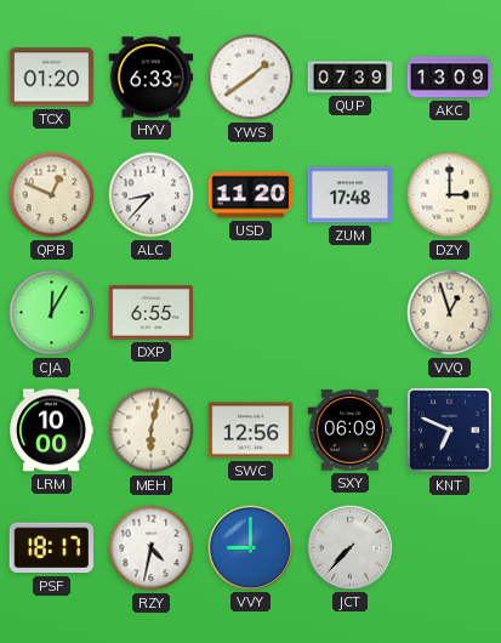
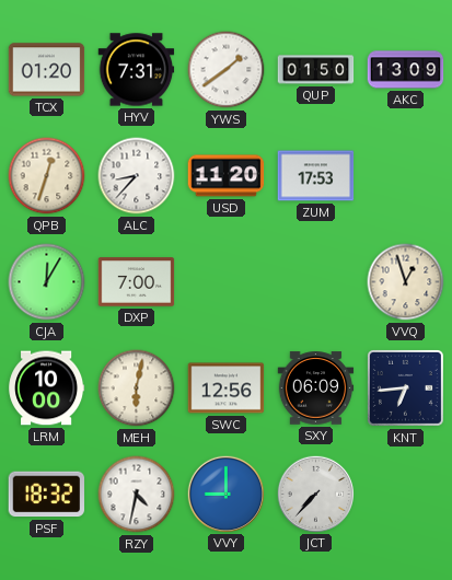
HYV: 6:33 -> 7:31
QUP: 07:39 -> 01:50
QPB: 12:49 -> 12:33
ZUM: 17:48 -> 17:53
DZY: 3:00 -> none
DXP: 6:55 -> 7:00
KNT: 6:49 -> 6:44
PSF: 18:17 -> 18:32
